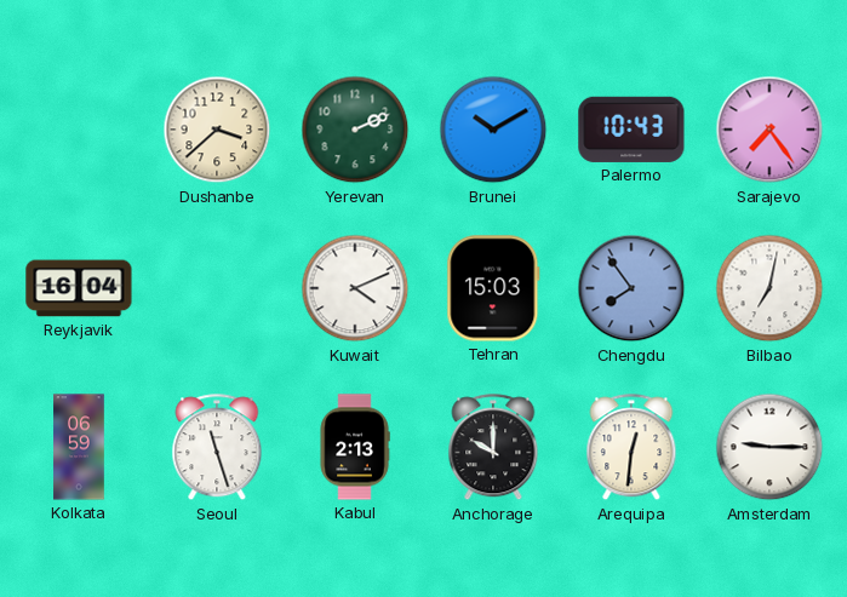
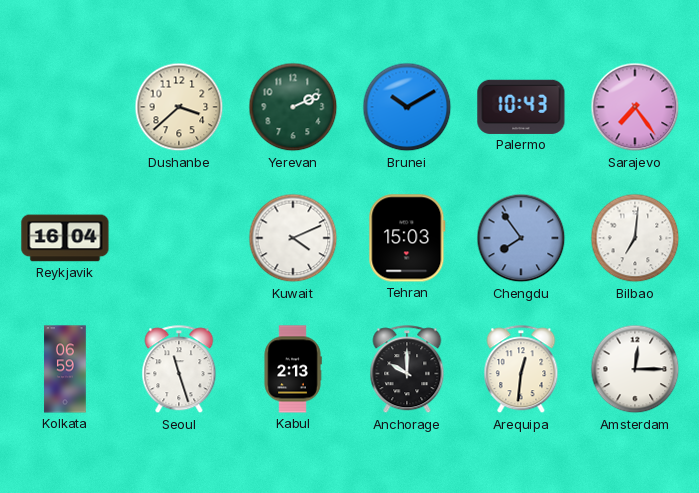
Bilbao: 7:02 -> 7:01
Amsterdam: 9:15 -> 12:15
